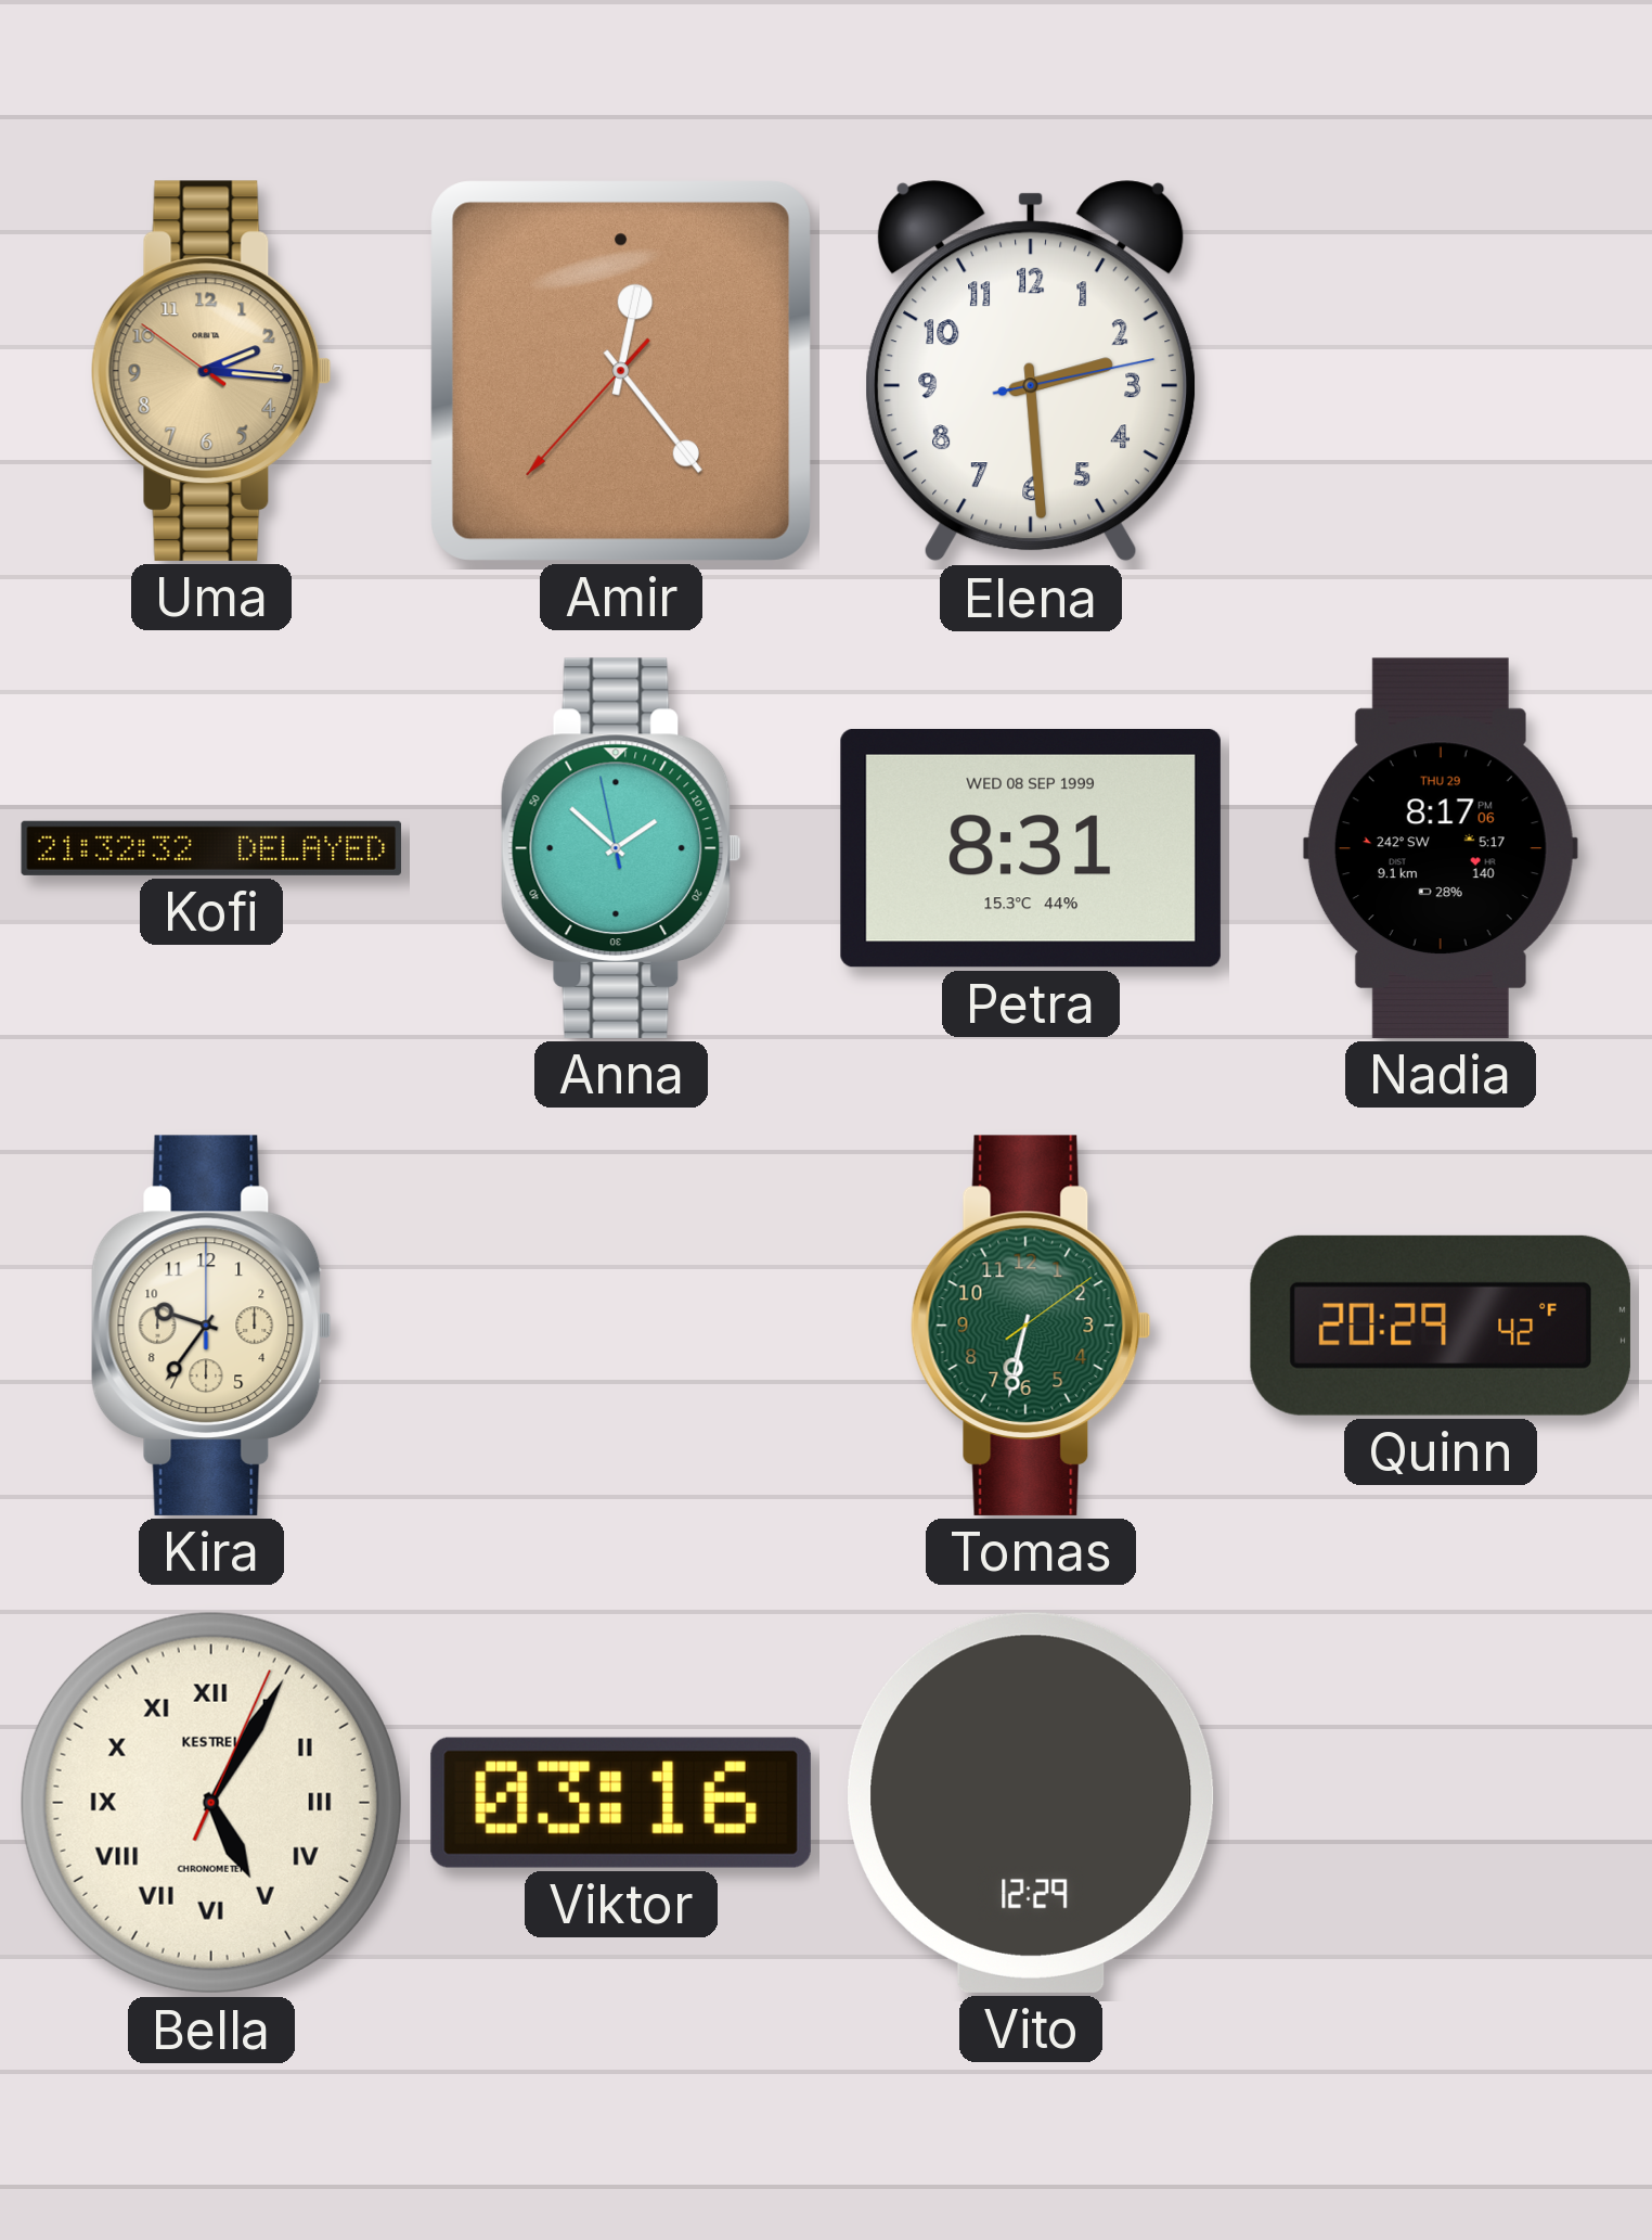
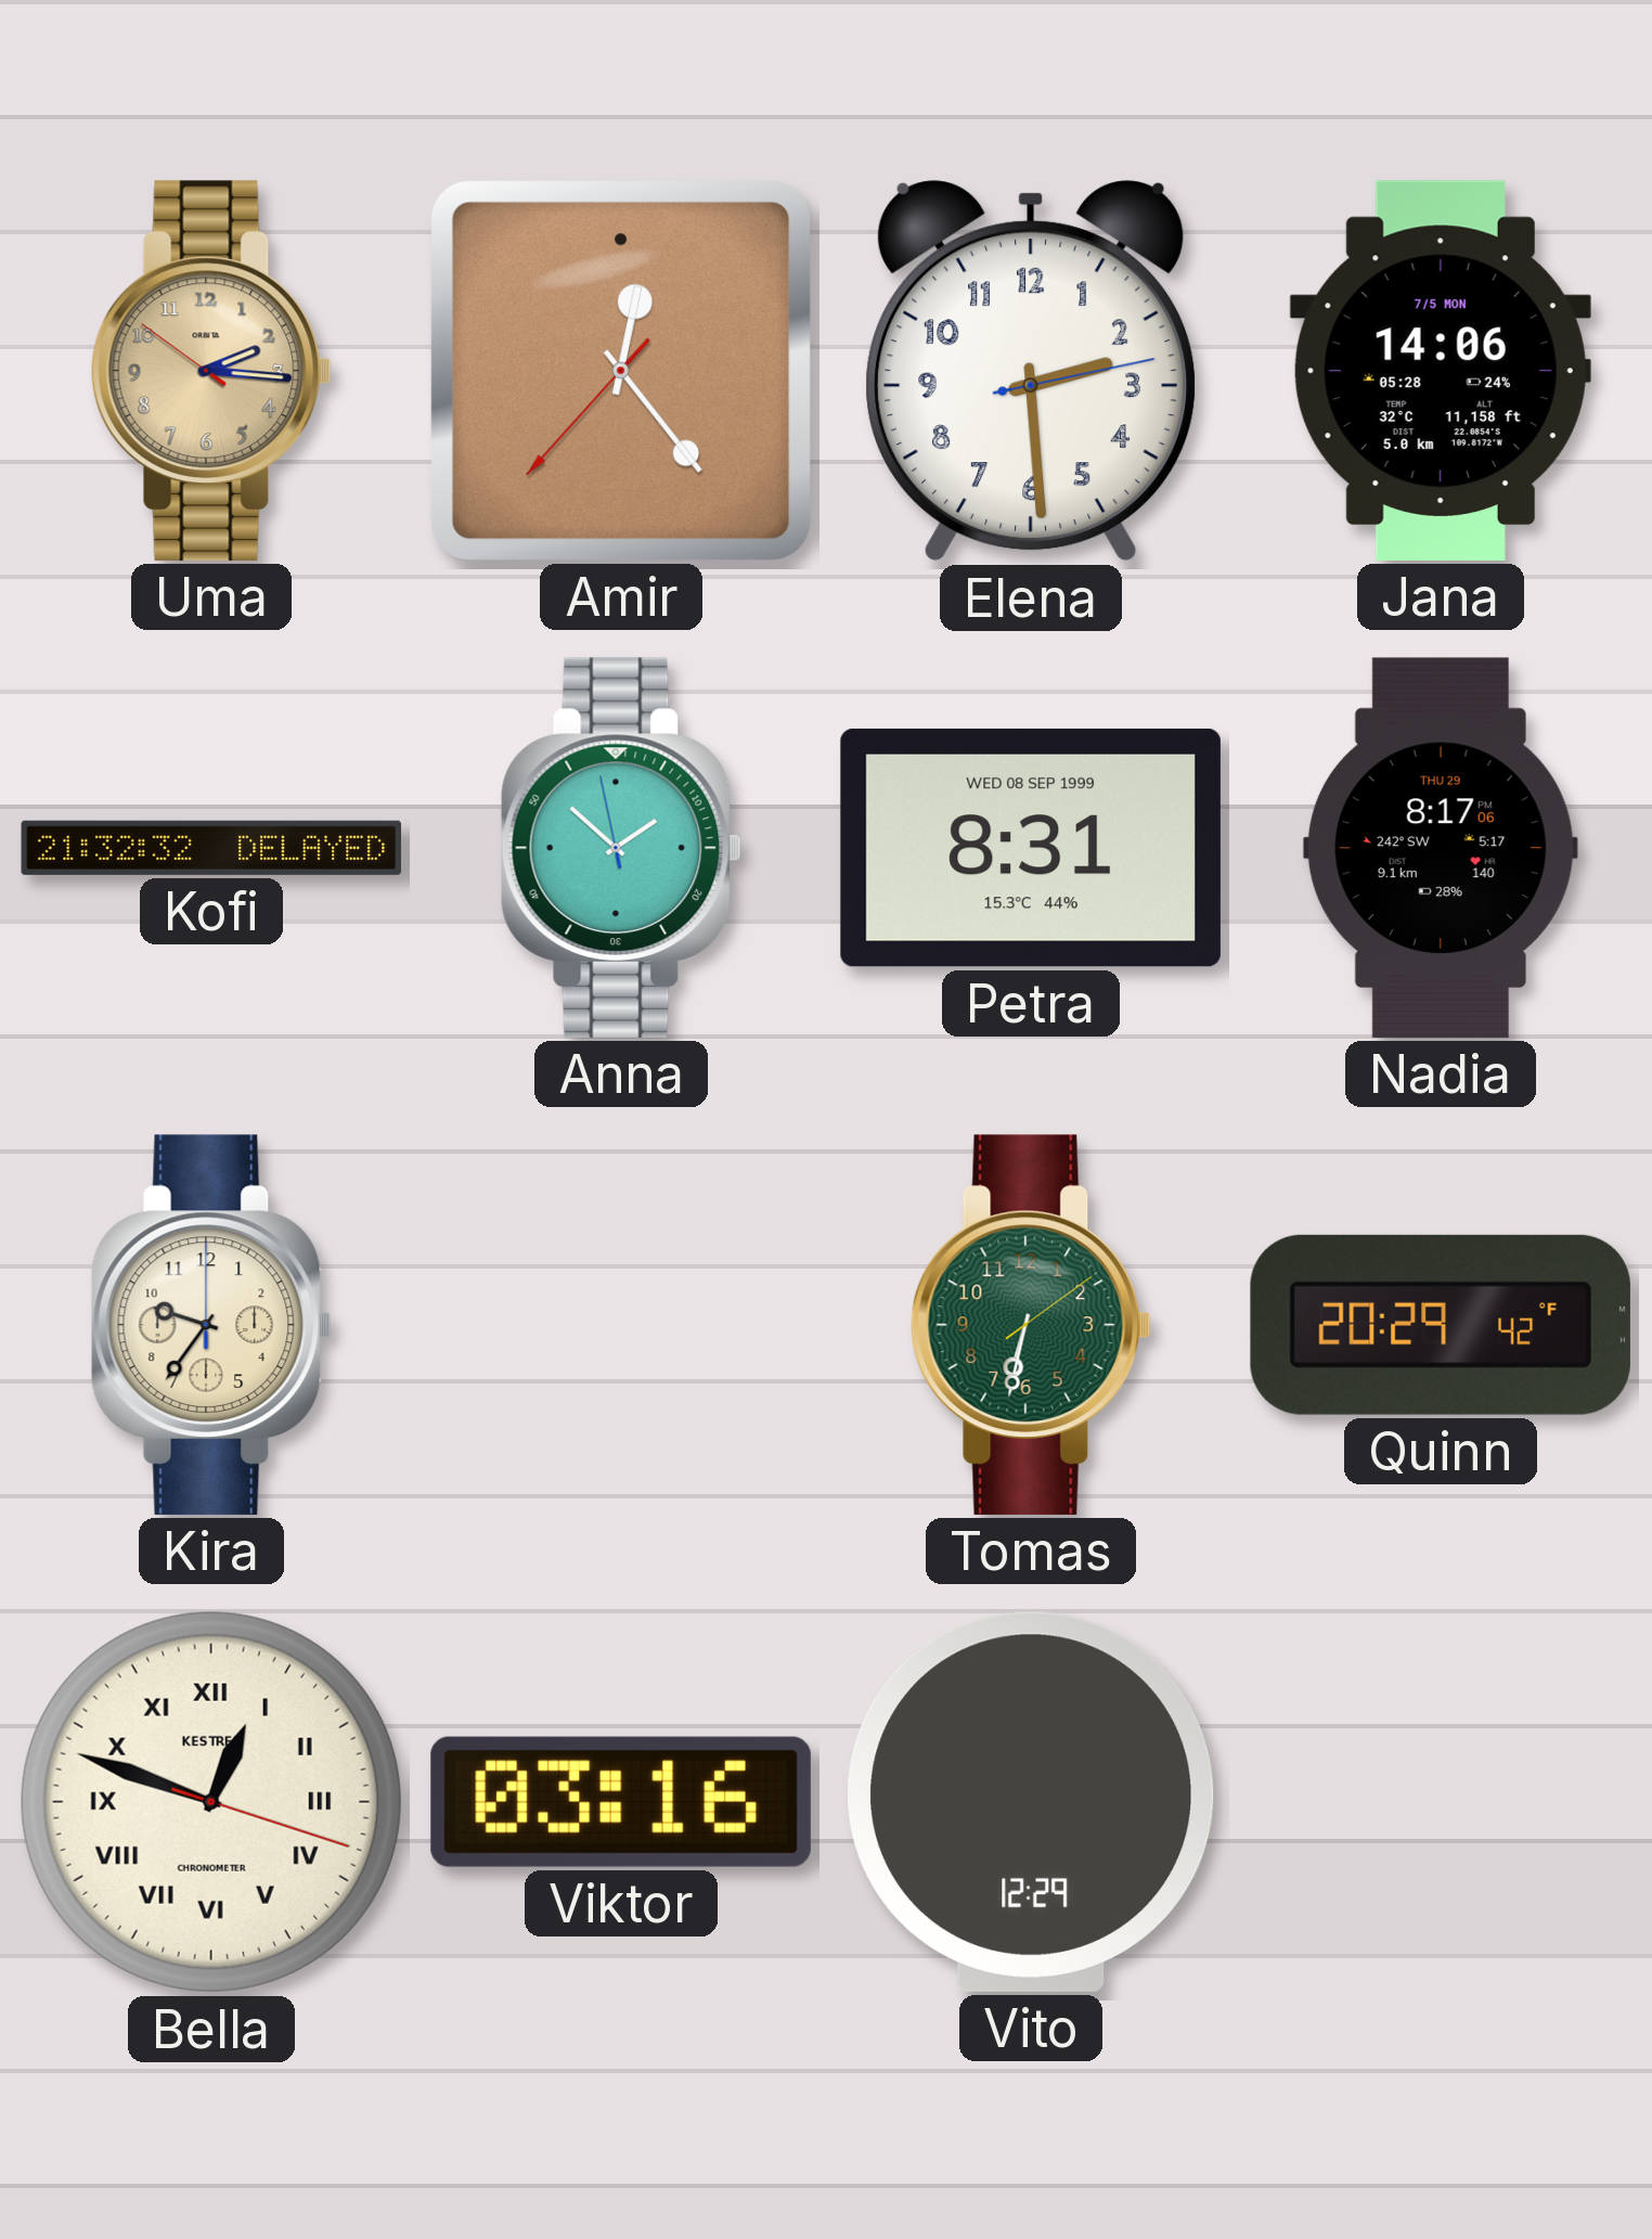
Jana: none -> 14:06
Bella: 5:05 -> 12:48
